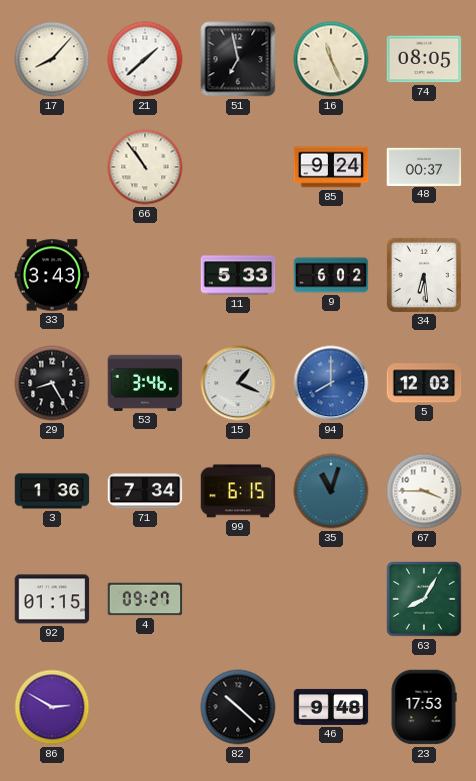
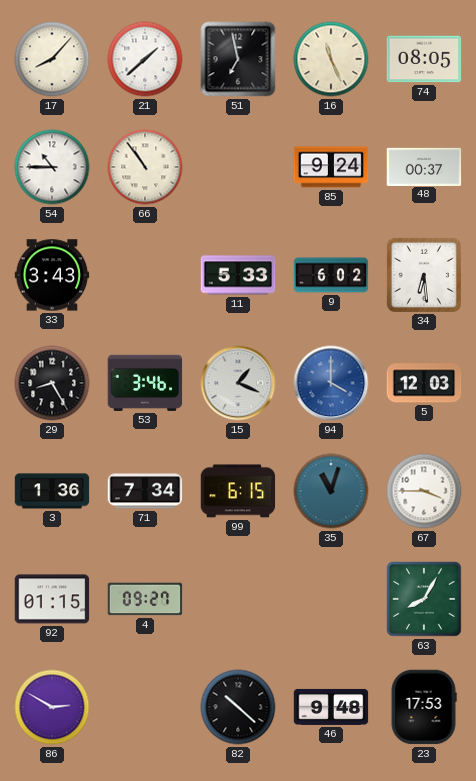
54: none -> 10:45
94: 8:00 -> 4:00
